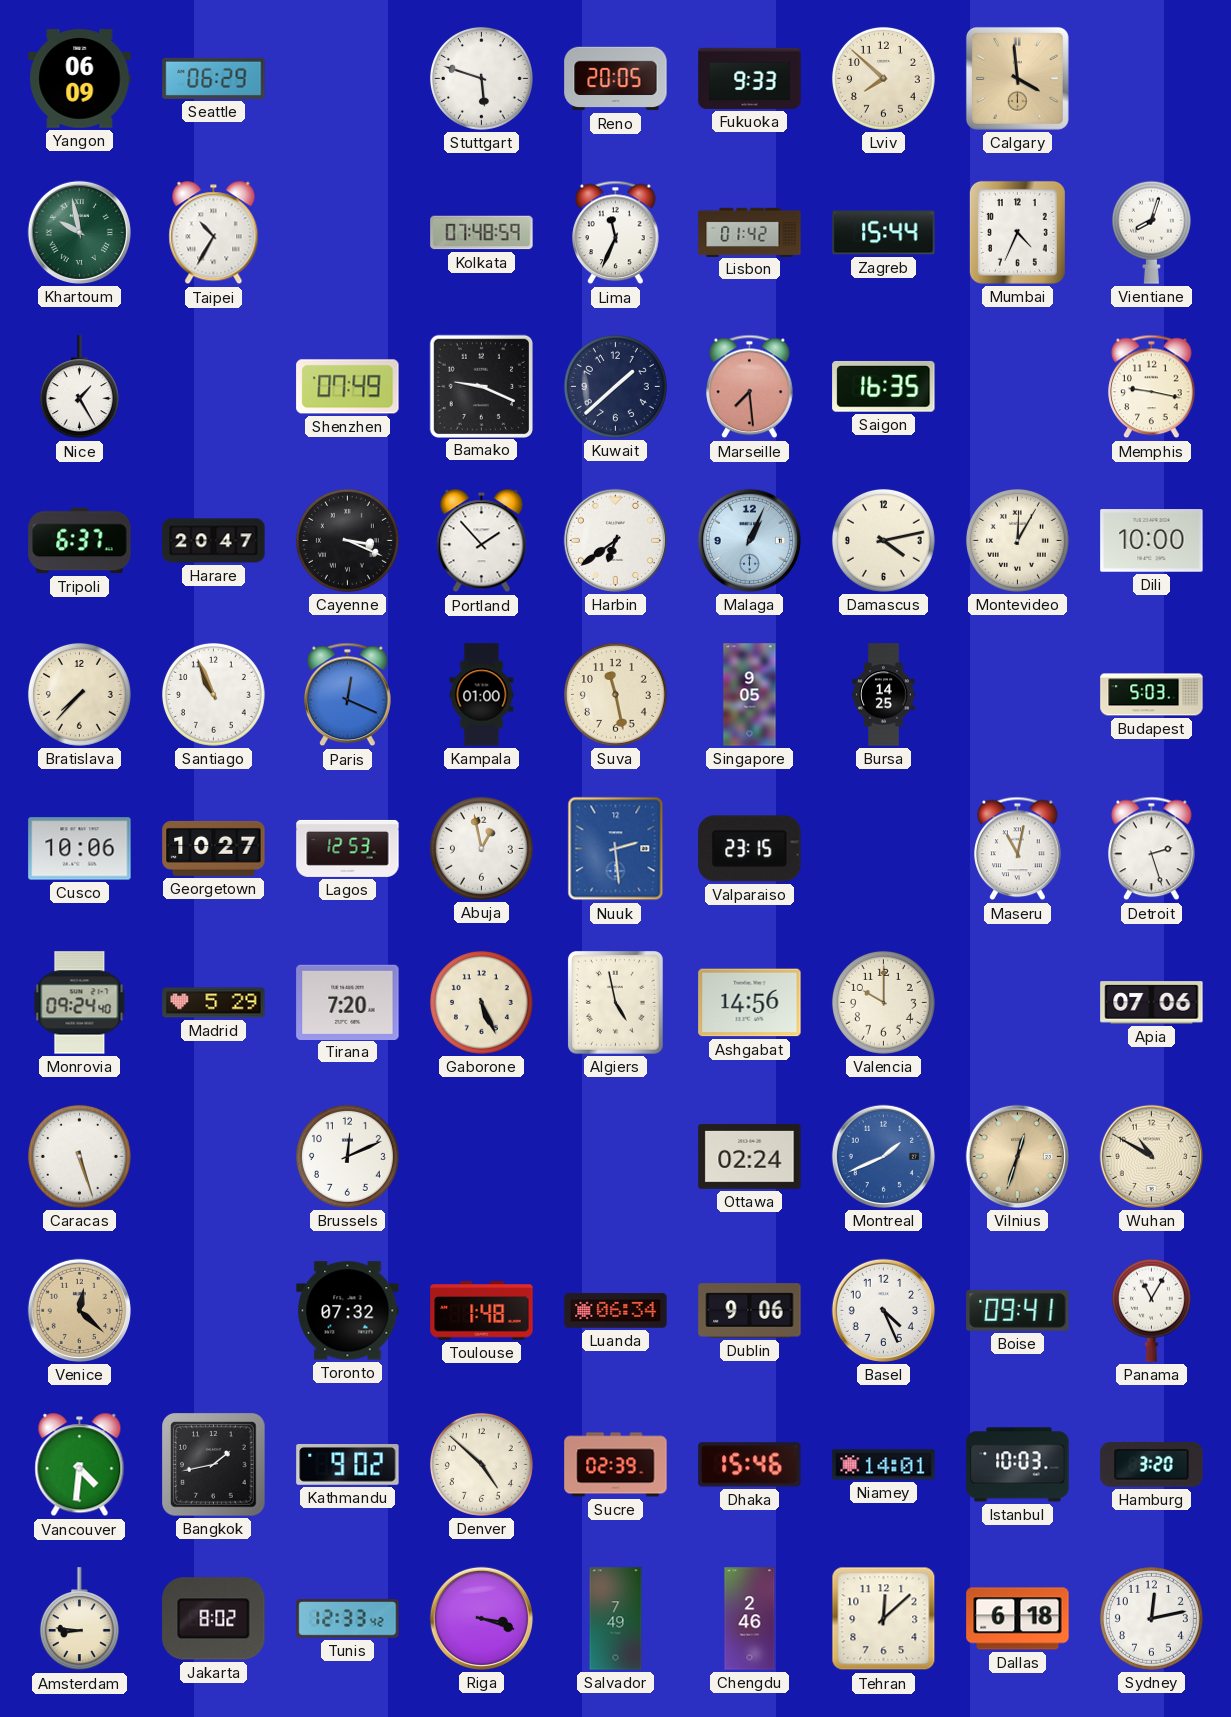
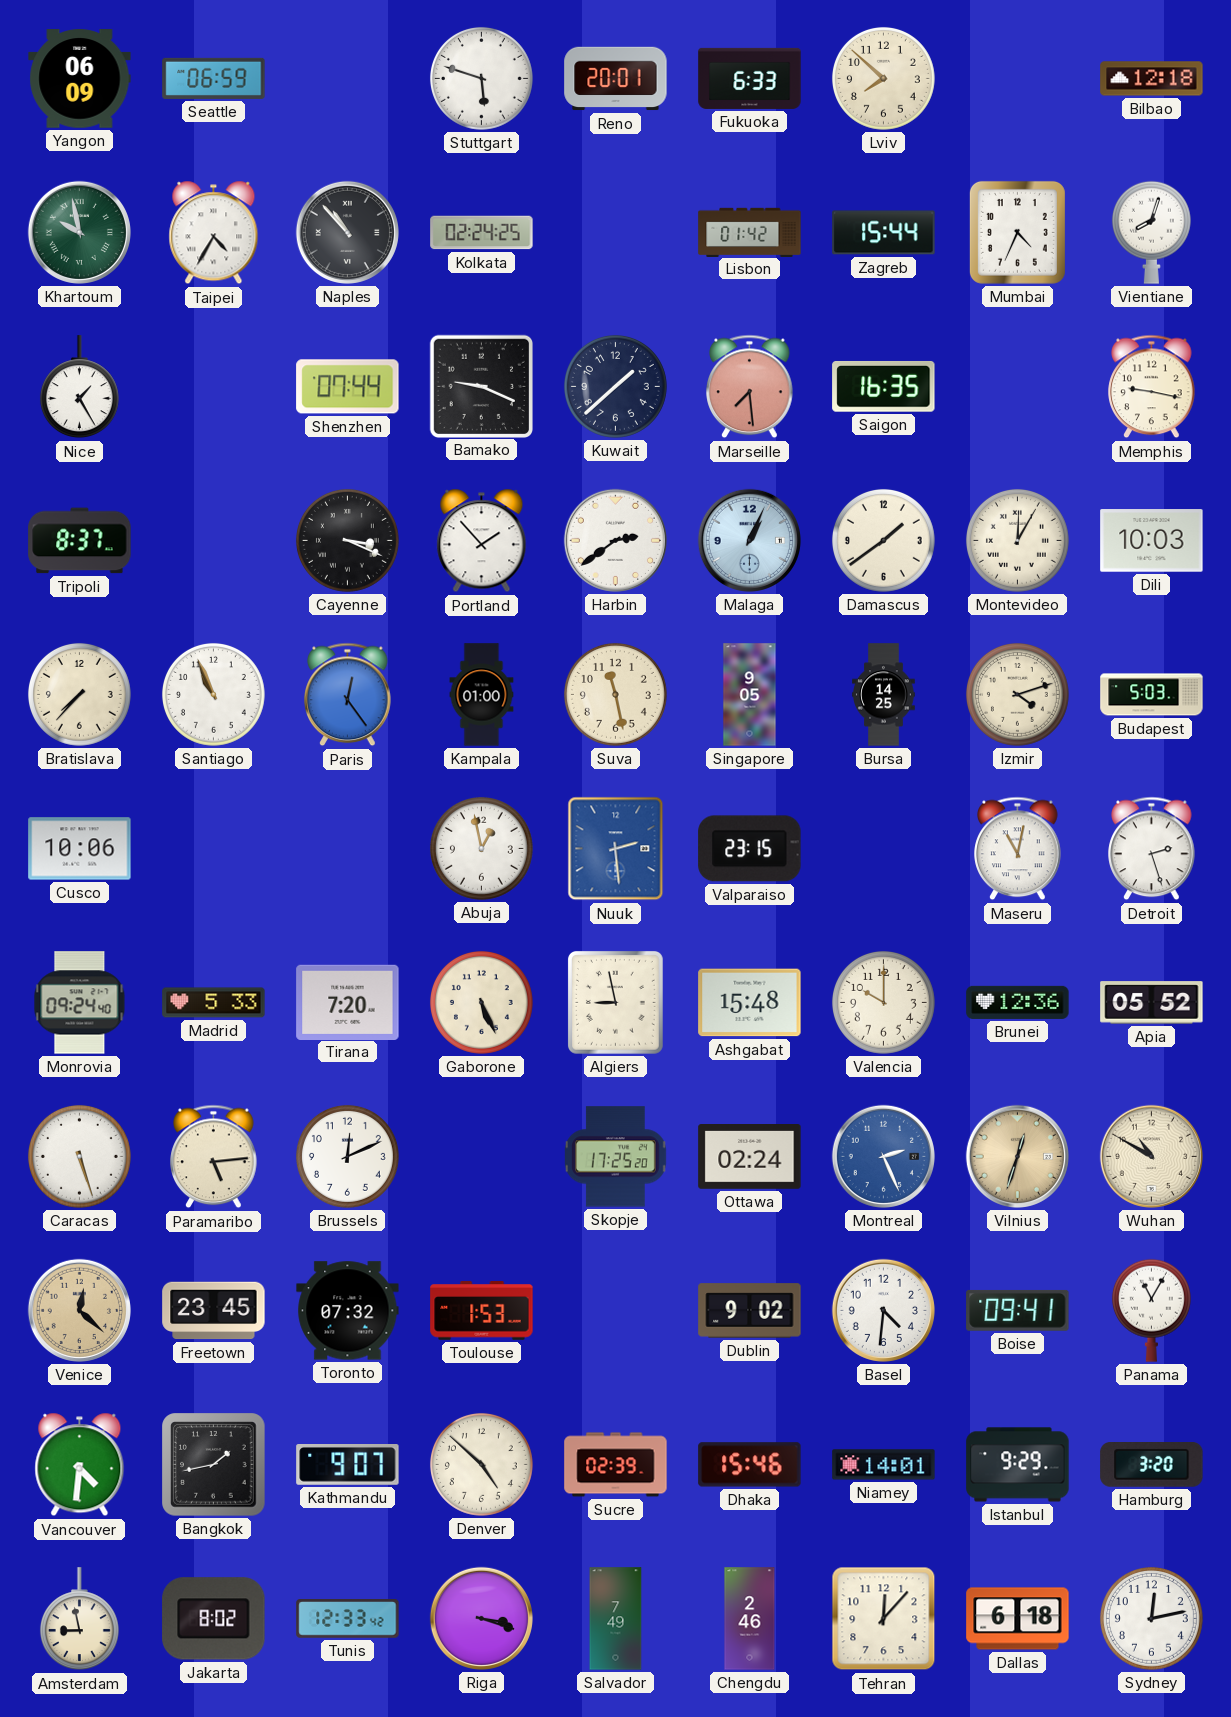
Seattle: 06:29 -> 06:59
Reno: 20:05 -> 20:01
Fukuoka: 9:33 -> 6:33
Calgary: 3:59 -> none
Bilbao: none -> 12:18
Taipei: 10:35 -> 4:35
Naples: none -> 10:53
Kolkata: 07:48 -> 02:24
Lima: 11:34 -> none
Shenzhen: 07:49 -> 07:44
Tripoli: 6:37 -> 8:37
Harare: 20:47 -> none
Harbin: 6:39 -> 2:39
Damascus: 4:13 -> 1:39
Dili: 10:00 -> 10:03
Paris: 12:19 -> 12:24
Izmir: none -> 4:12
Georgetown: 10:27 -> none
Lagos: 12:53 -> none
Madrid: 5:29 -> 5:33
Algiers: 4:58 -> 8:58
Ashgabat: 14:56 -> 15:48
Brunei: none -> 12:36
Apia: 07:06 -> 05:52
Paramaribo: none -> 5:14
Skopje: none -> 17:25
Montreal: 1:41 -> 2:26
Freetown: none -> 23:45
Toulouse: 1:48 -> 1:53
Luanda: 06:34 -> none
Dublin: 9:06 -> 9:02
Basel: 4:26 -> 4:31
Kathmandu: 9:02 -> 9:07
Istanbul: 10:03 -> 9:29
Amsterdam: 8:46 -> 8:58
Tehran: 12:08 -> 12:07
